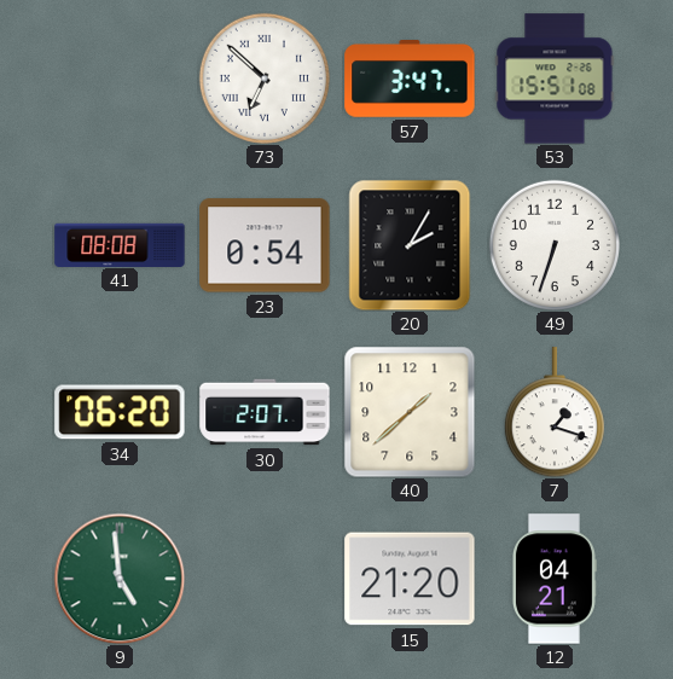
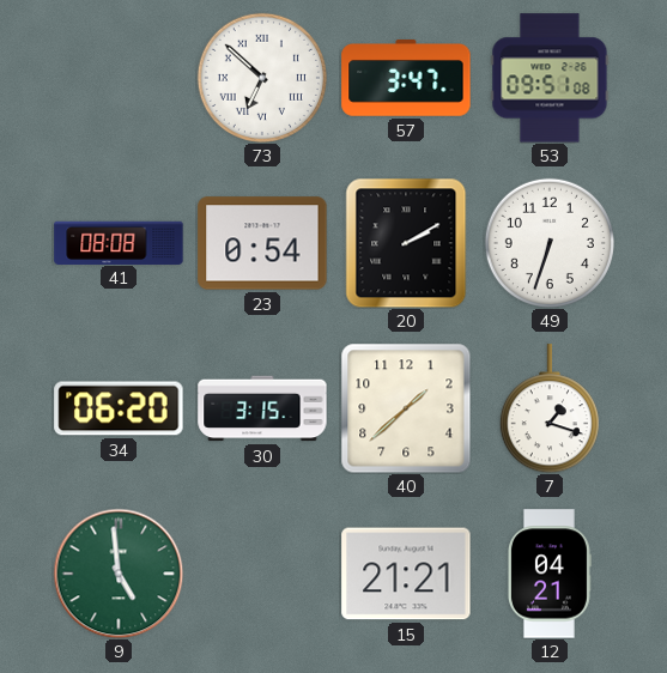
53: 15:51 -> 09:51
20: 2:05 -> 2:10
30: 2:07 -> 3:15
15: 21:20 -> 21:21
